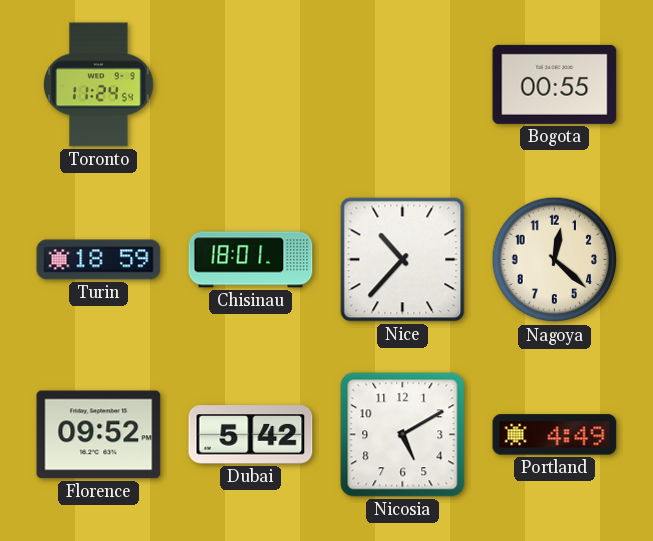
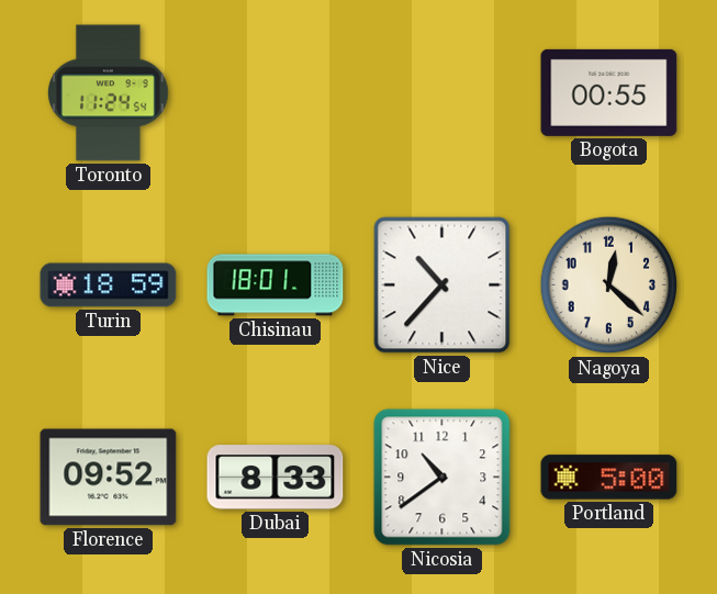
Dubai: 5:42 -> 8:33
Nicosia: 5:10 -> 10:39
Portland: 4:49 -> 5:00
